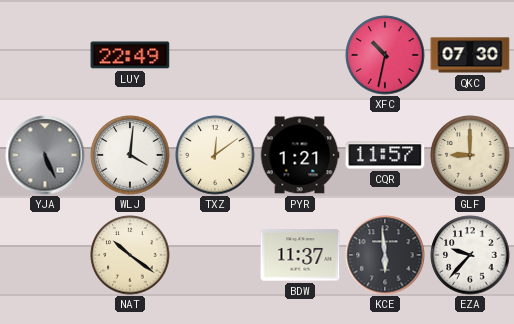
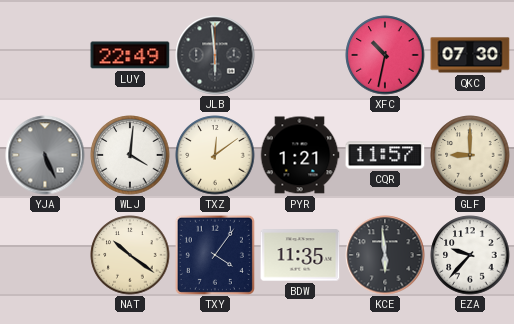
JLB: none -> 5:59
TXY: none -> 4:06
BDW: 11:37 -> 11:35
